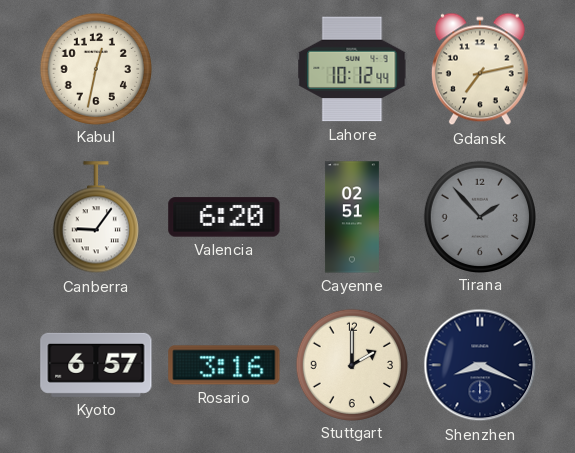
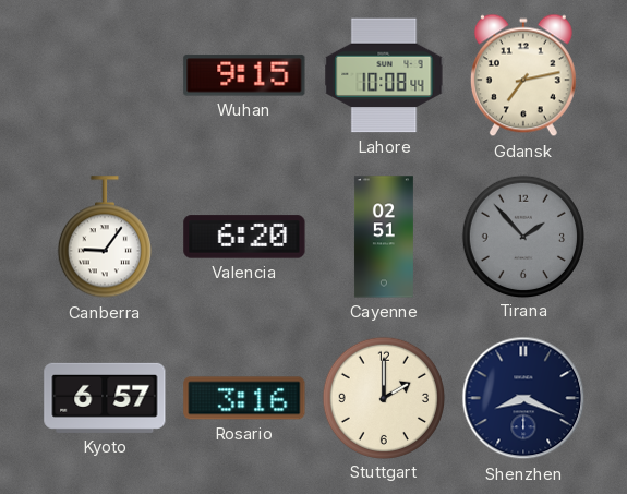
Kabul: 12:32 -> none
Wuhan: none -> 9:15
Lahore: 10:12 -> 10:08
